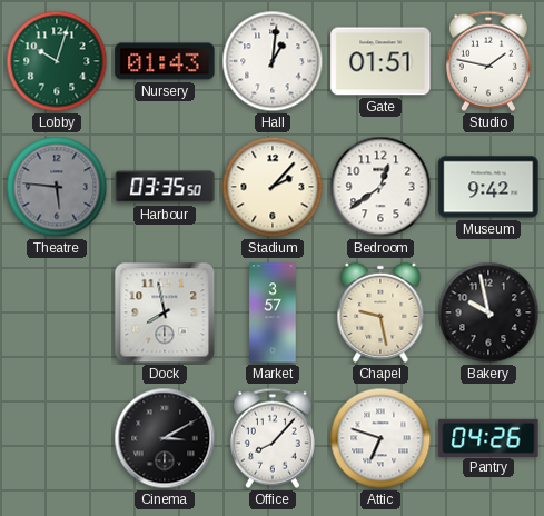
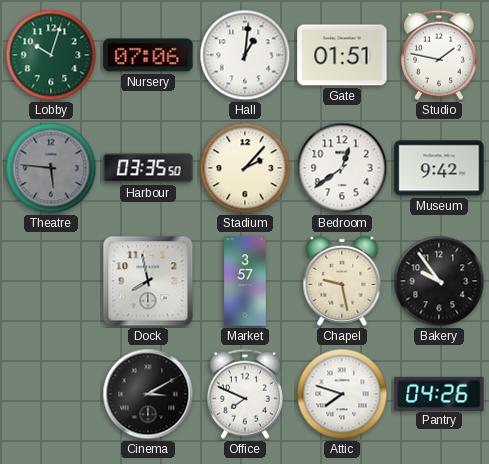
Nursery: 01:43 -> 07:06
Bakery: 9:58 -> 9:54
Office: 8:07 -> 7:49
Attic: 6:48 -> 7:48
